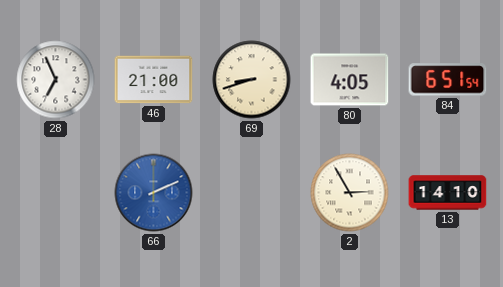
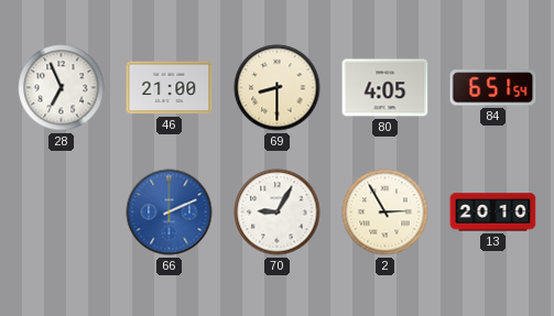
69: 8:42 -> 8:30
70: none -> 9:05
13: 14:10 -> 20:10
